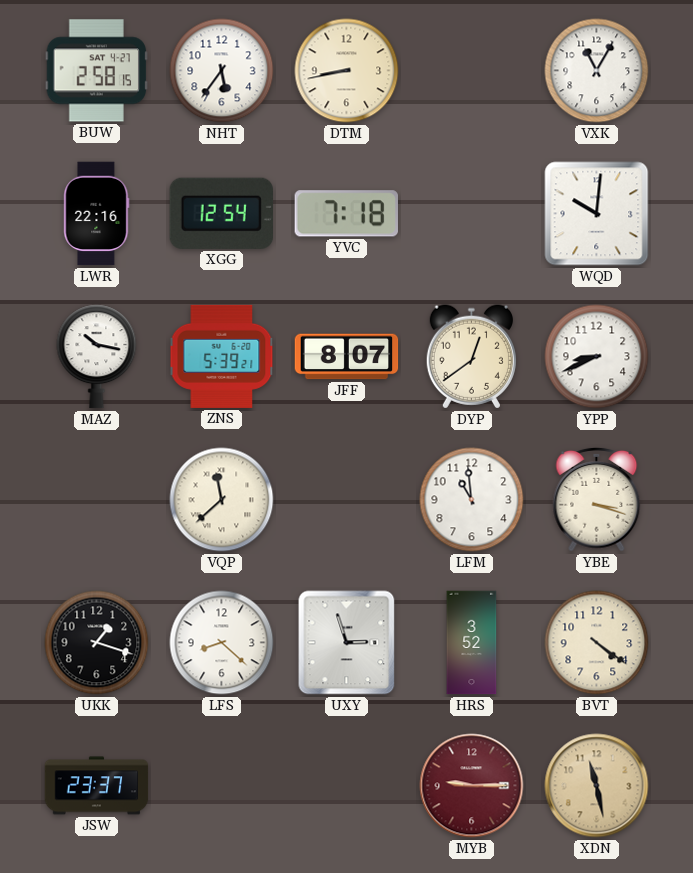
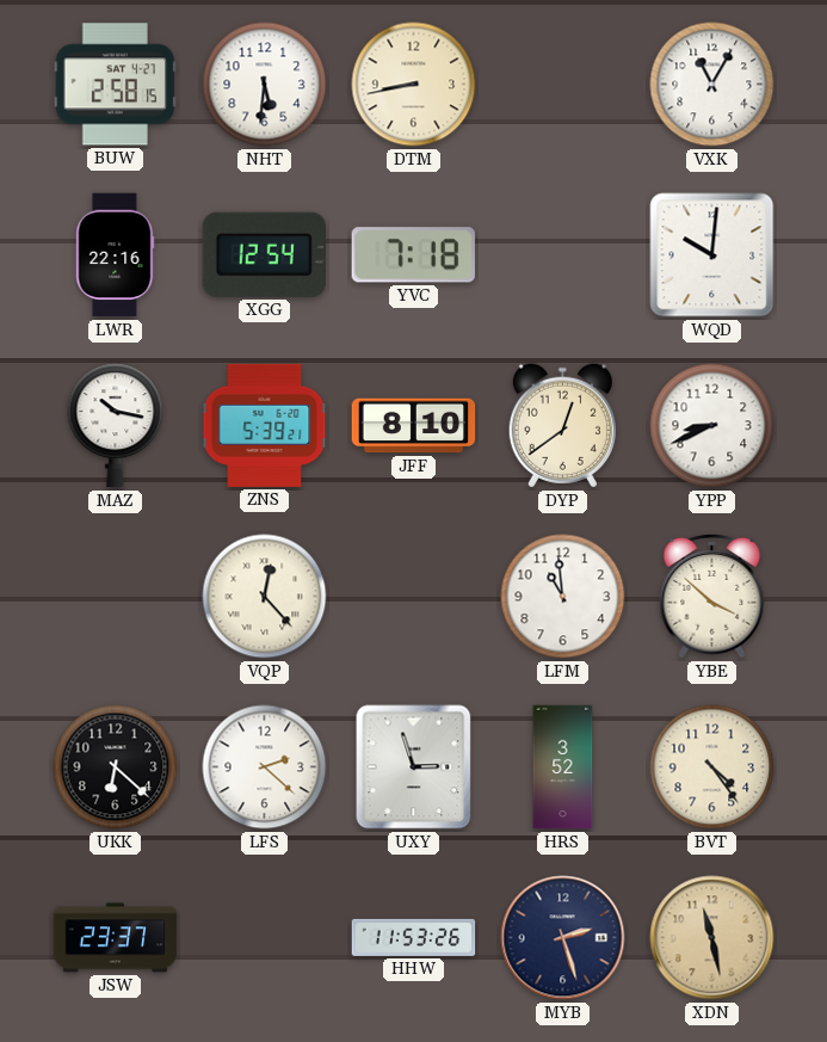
NHT: 5:36 -> 5:31
JFF: 8:07 -> 8:10
VQP: 11:38 -> 12:23
YBE: 3:18 -> 3:52
UKK: 1:18 -> 6:22
LFS: 8:22 -> 2:22
BVT: 4:21 -> 4:24
HHW: none -> 11:53
MYB: 9:15 -> 2:27
MYB dial: burgundy -> navy
